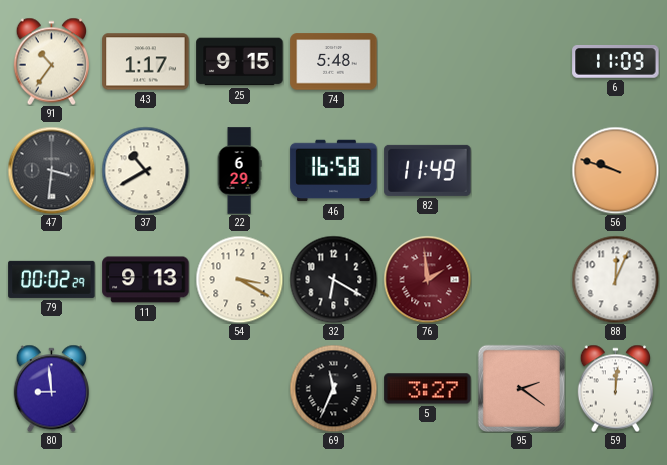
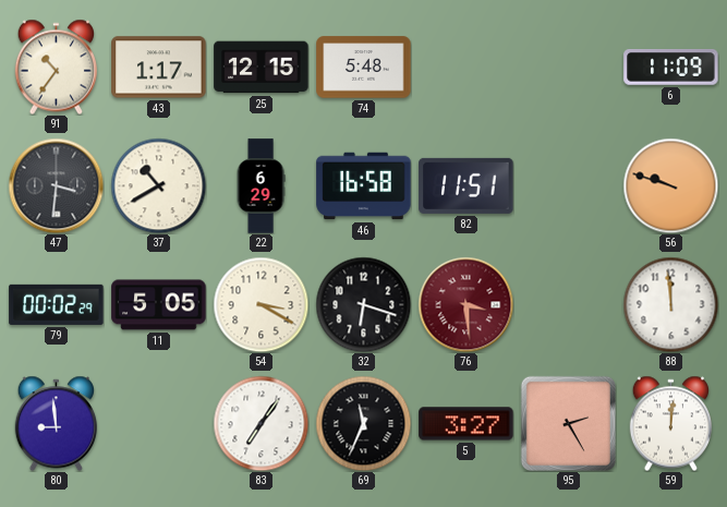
25: 9:15 -> 12:15
82: 11:49 -> 11:51
11: 9:13 -> 5:05
32: 6:20 -> 6:18
76: 1:59 -> 3:29
88: 12:04 -> 11:59
83: none -> 7:06
95: 2:21 -> 2:25
